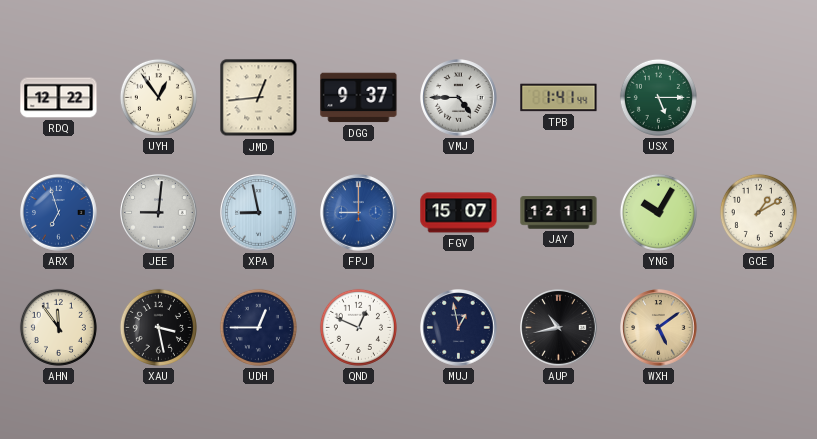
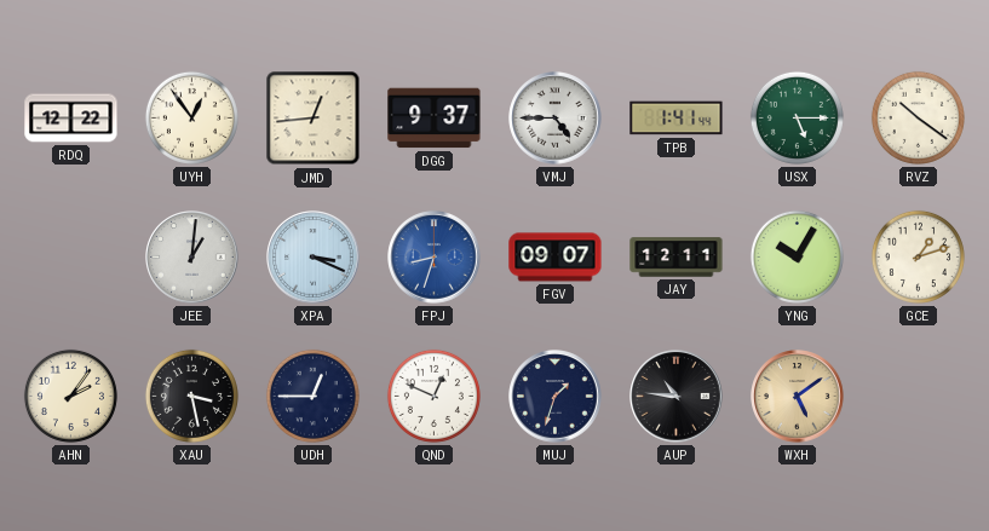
RVZ: none -> 10:21
ARX: 6:57 -> none
JEE: 9:01 -> 1:01
XPA: 8:58 -> 3:19
FPJ: 9:00 -> 8:33
FGV: 15:07 -> 09:07
GCE: 1:10 -> 1:12
AHN: 11:54 -> 2:06
MUJ: 12:58 -> 1:33
AUP: 10:43 -> 10:46
